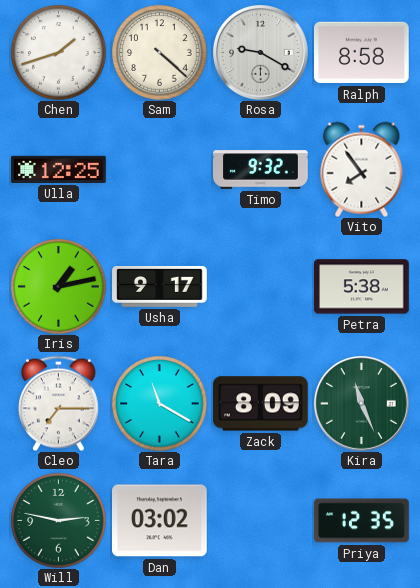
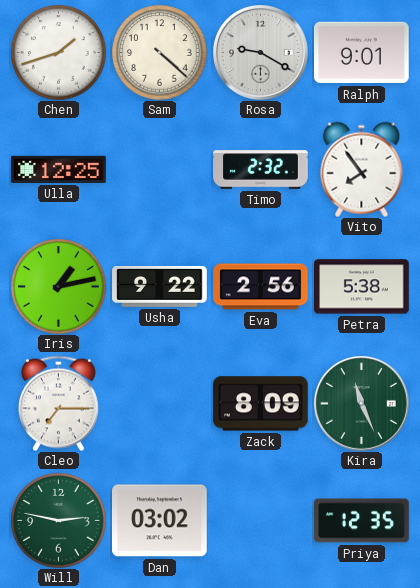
Ralph: 8:58 -> 9:01
Timo: 9:32 -> 2:32
Usha: 9:17 -> 9:22
Eva: none -> 2:56
Tara: 11:20 -> none
